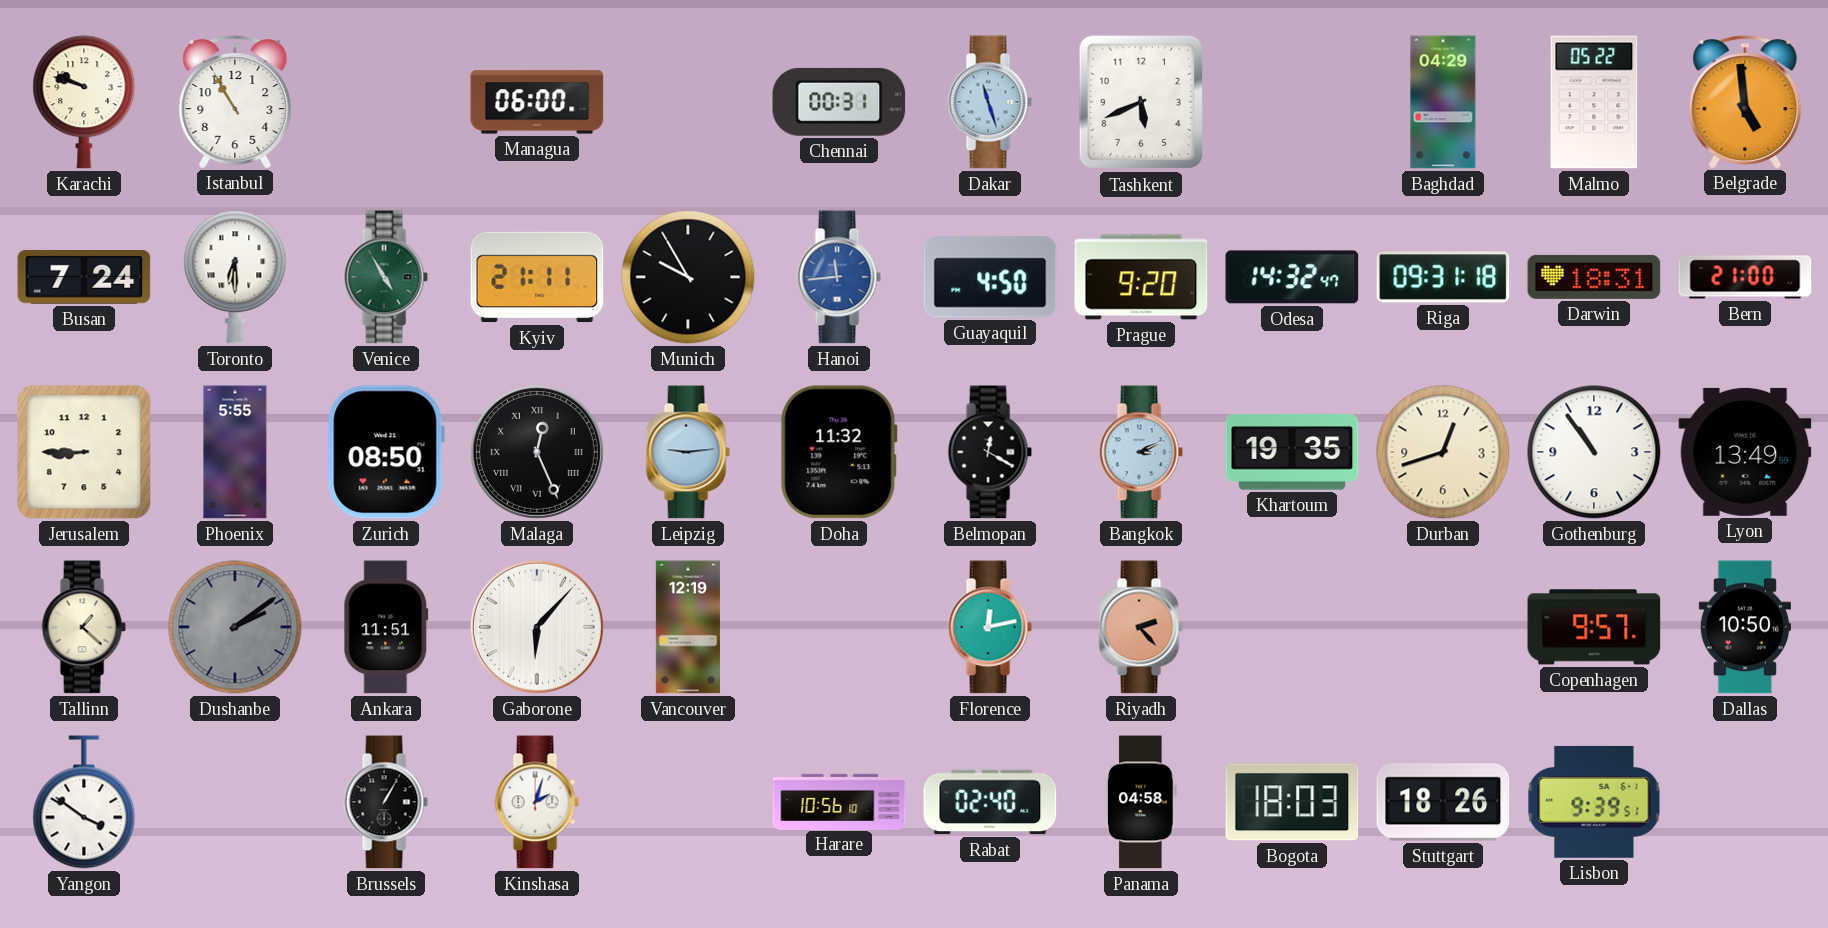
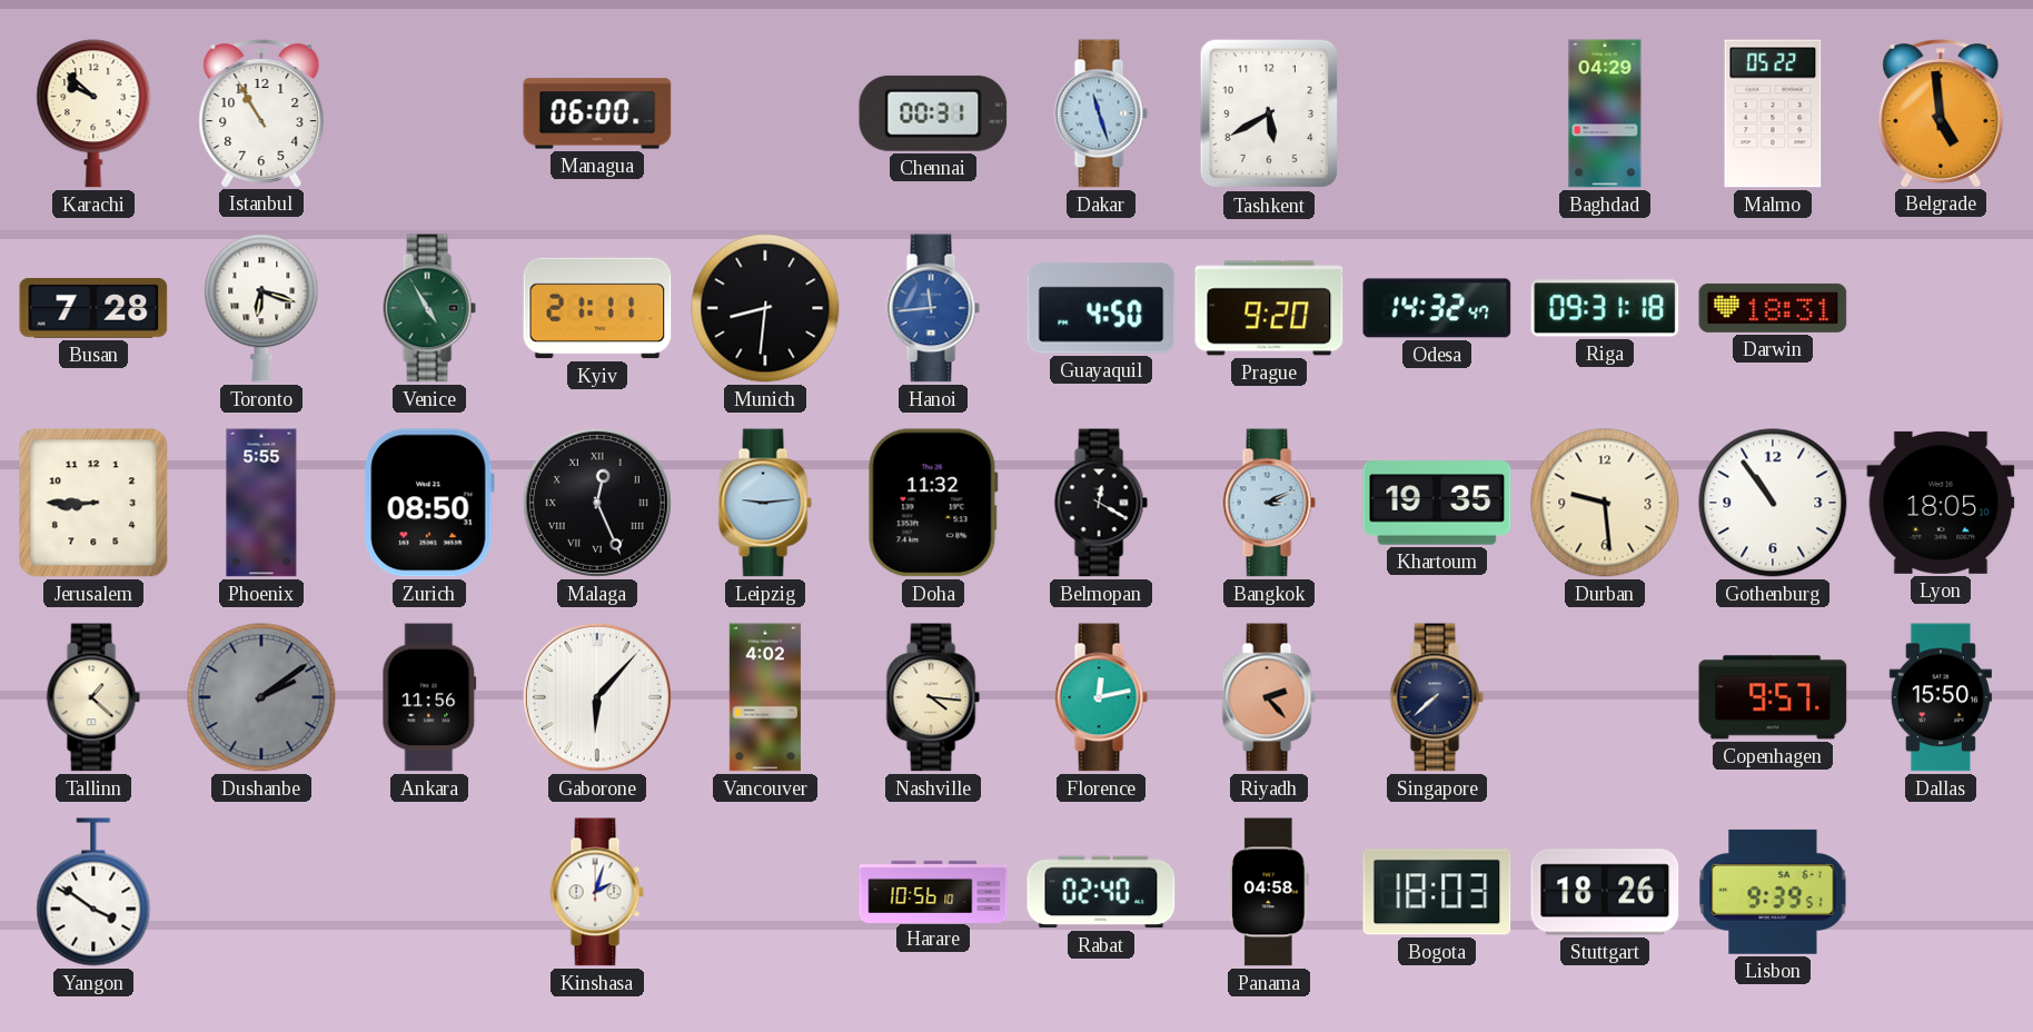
Karachi: 9:48 -> 9:52
Tashkent: 5:41 -> 5:40
Busan: 7:24 -> 7:28
Toronto: 6:30 -> 6:18
Munich: 9:55 -> 8:31
Bern: 21:00 -> none
Durban: 12:42 -> 9:29
Lyon: 13:49 -> 18:05
Ankara: 11:51 -> 11:56
Vancouver: 12:19 -> 4:02
Nashville: none -> 4:16
Singapore: none -> 7:38
Dallas: 10:50 -> 15:50
Brussels: 1:05 -> none
